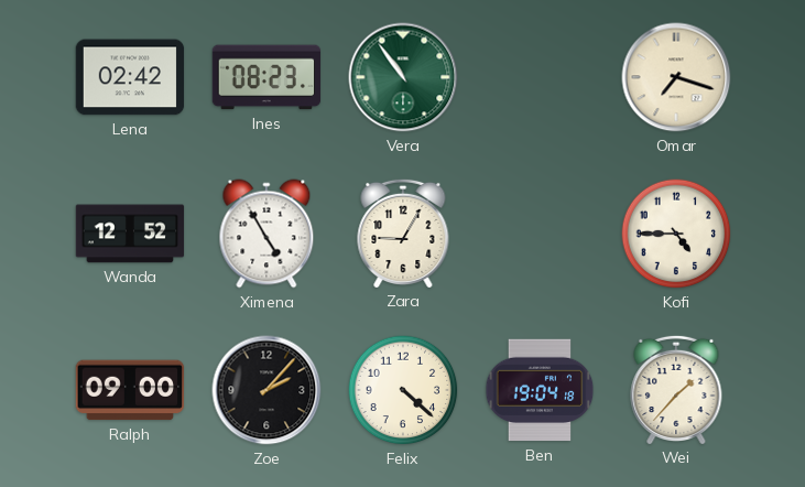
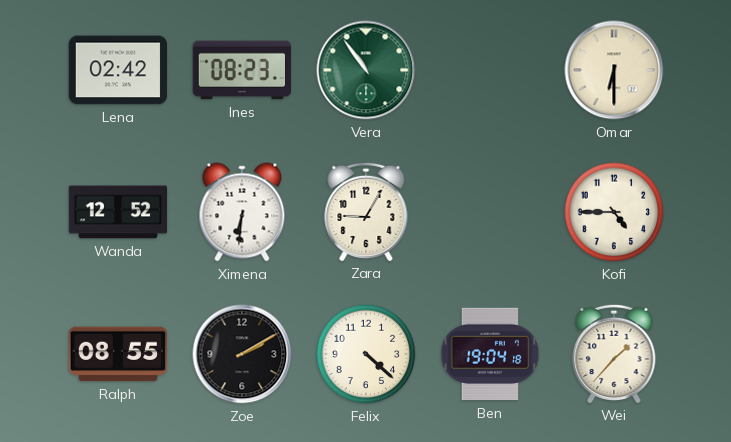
Omar: 7:18 -> 6:30
Ximena: 4:55 -> 6:31
Ralph: 09:00 -> 08:55
Zoe: 2:07 -> 2:10
